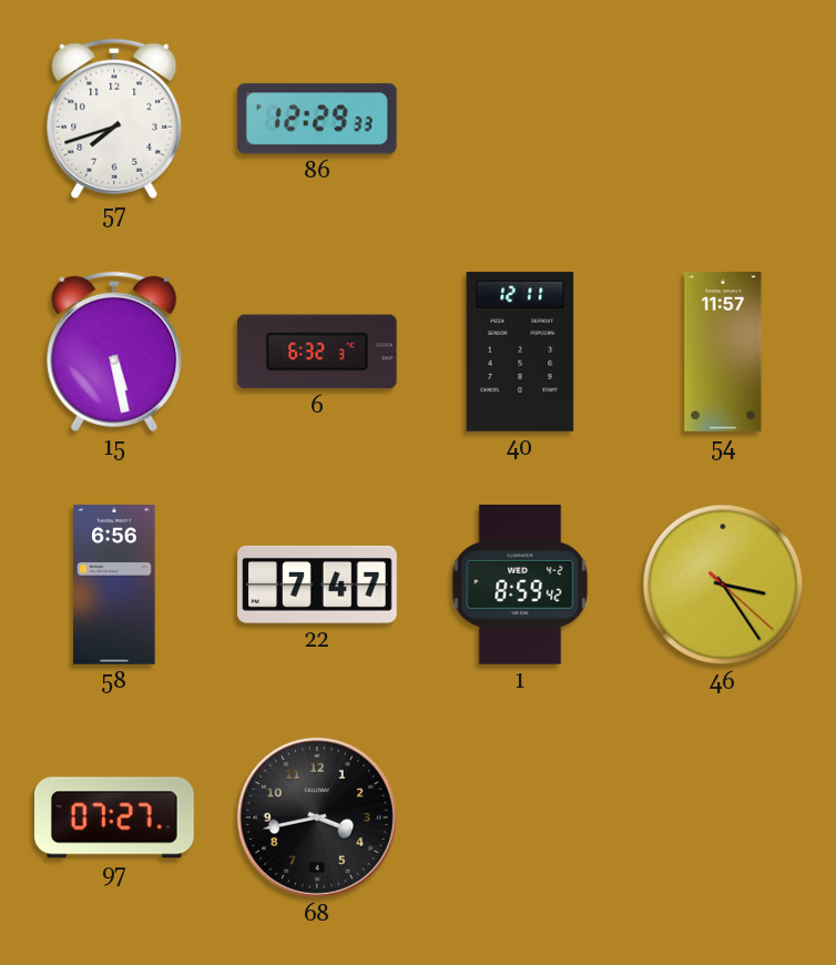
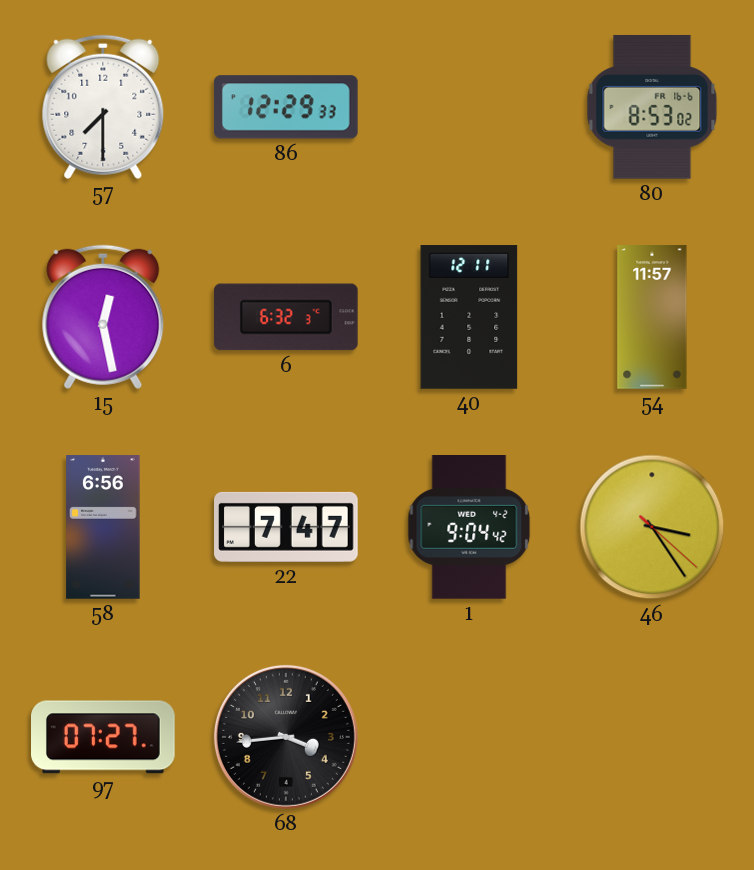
57: 7:42 -> 7:30
80: none -> 8:53
15: 5:28 -> 12:28
1: 8:59 -> 9:04
68: 3:43 -> 3:44
